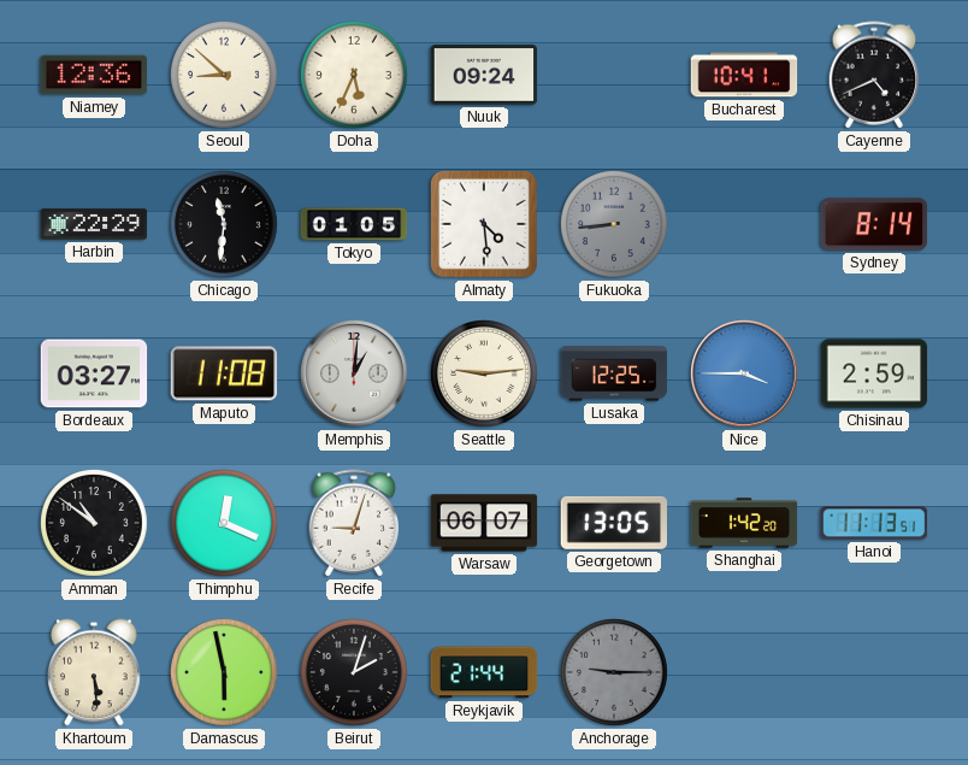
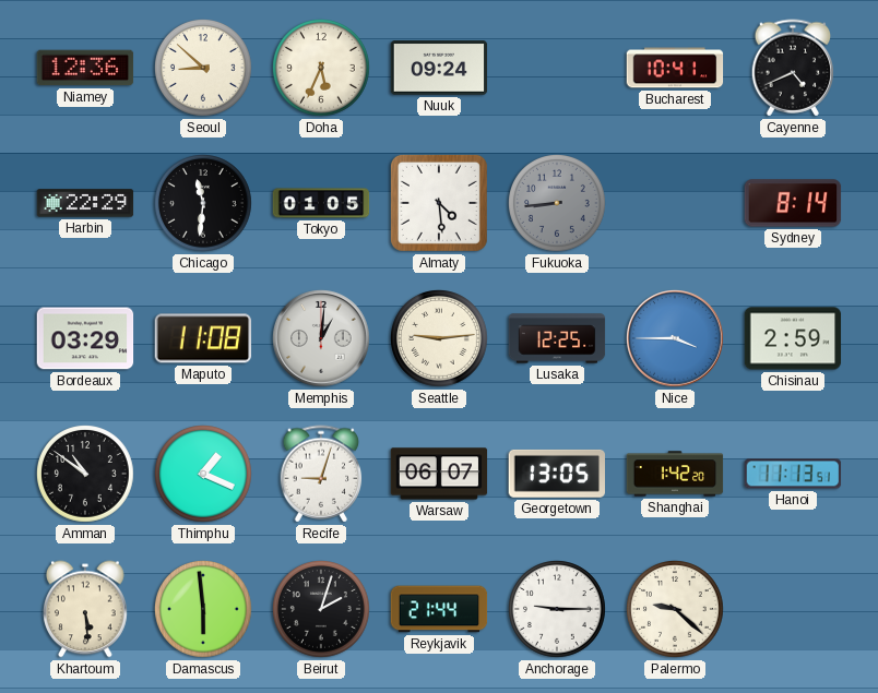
Bordeaux: 03:27 -> 03:29
Thimphu: 12:19 -> 1:19
Damascus: 5:58 -> 5:59
Anchorage dial: grey -> white
Palermo: none -> 9:22
